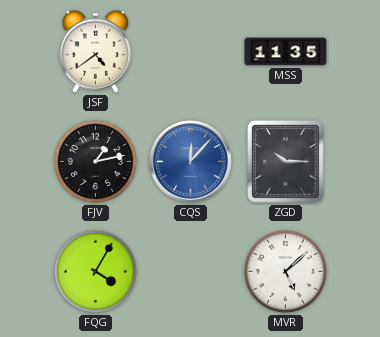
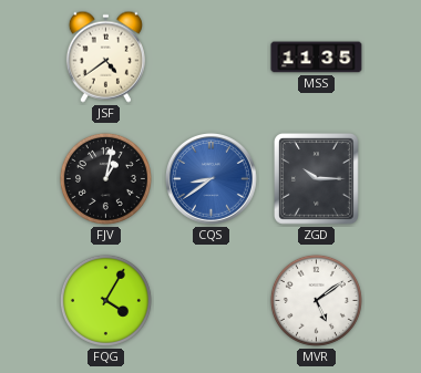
FJV: 1:13 -> 1:02
CQS: 12:07 -> 8:39
MVR: 5:08 -> 5:09
